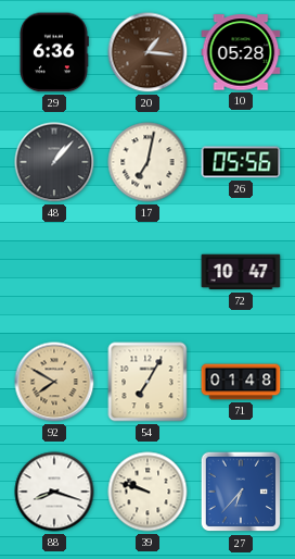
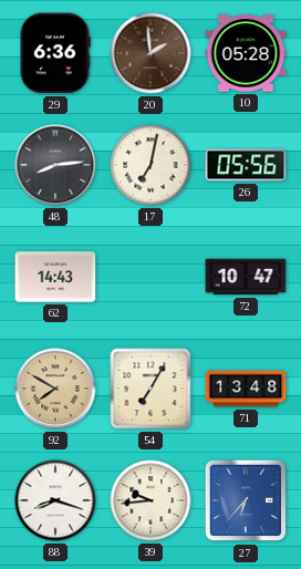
20: 1:16 -> 1:59
48: 1:07 -> 8:14
62: none -> 14:43
71: 01:48 -> 13:48
39: 9:48 -> 9:44
